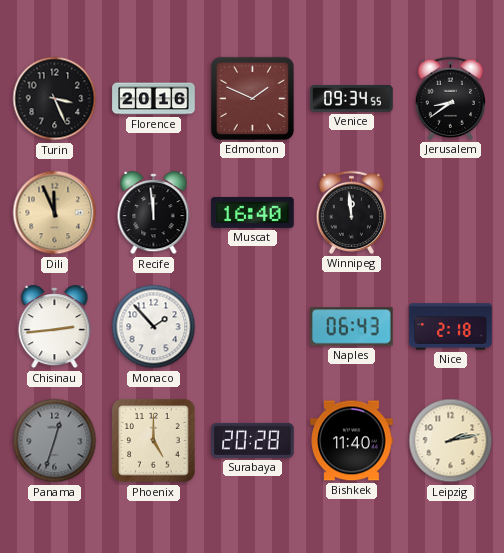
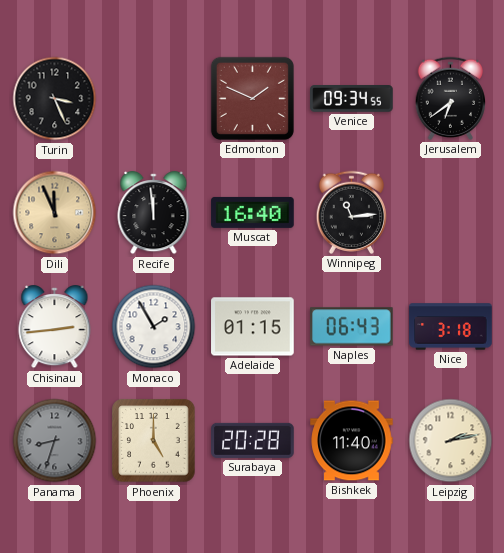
Florence: 20:16 -> none
Jerusalem: 8:39 -> 6:39
Winnipeg: 11:59 -> 11:14
Monaco: 1:53 -> 1:55
Adelaide: none -> 01:15
Nice: 2:18 -> 3:18
Panama: 12:33 -> 8:33
